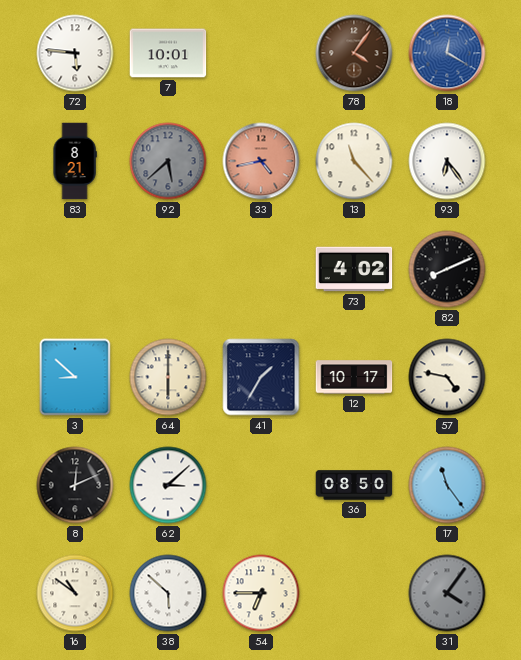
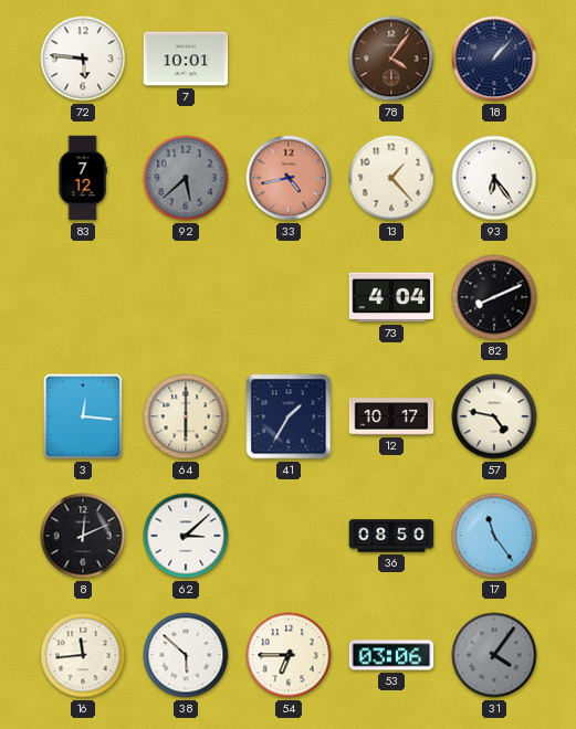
18: 12:20 -> 1:07
18 dial: blue -> navy
83: 8:21 -> 7:12
13: 11:23 -> 1:23
73: 4:02 -> 4:04
3: 8:52 -> 12:16
16: 10:51 -> 11:44
53: none -> 03:06
